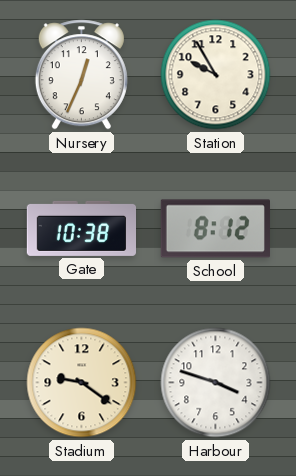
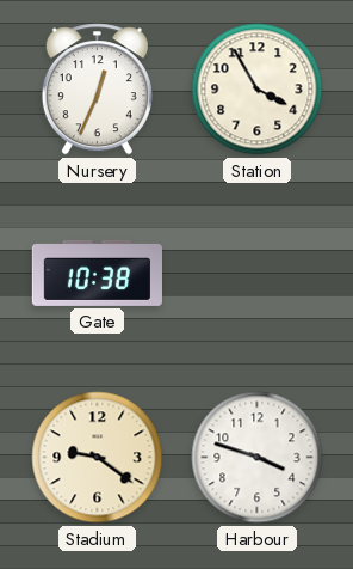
Station: 9:55 -> 3:55
School: 8:12 -> none
